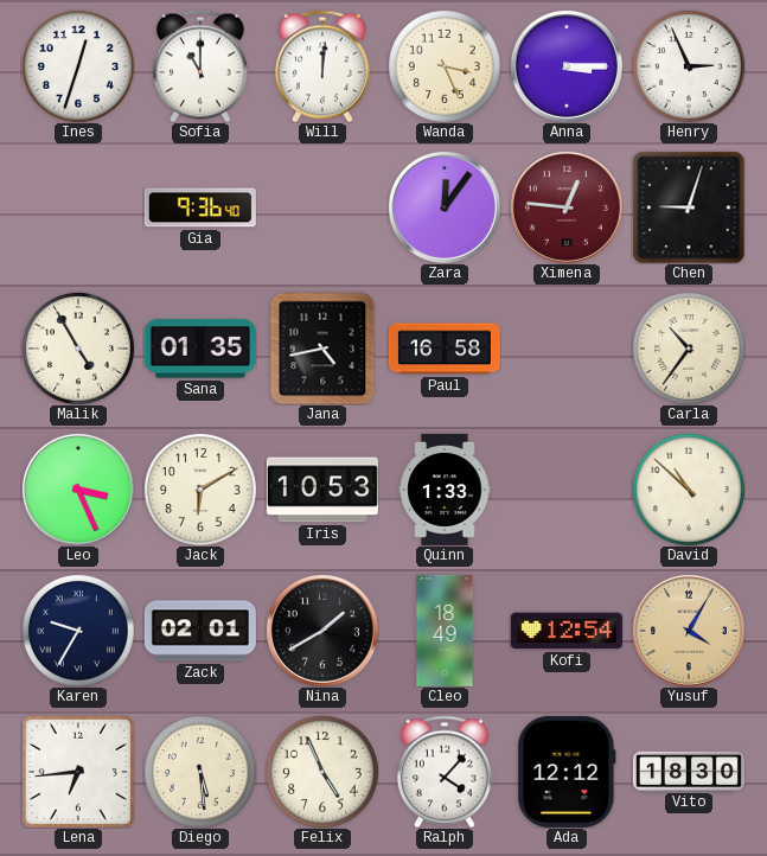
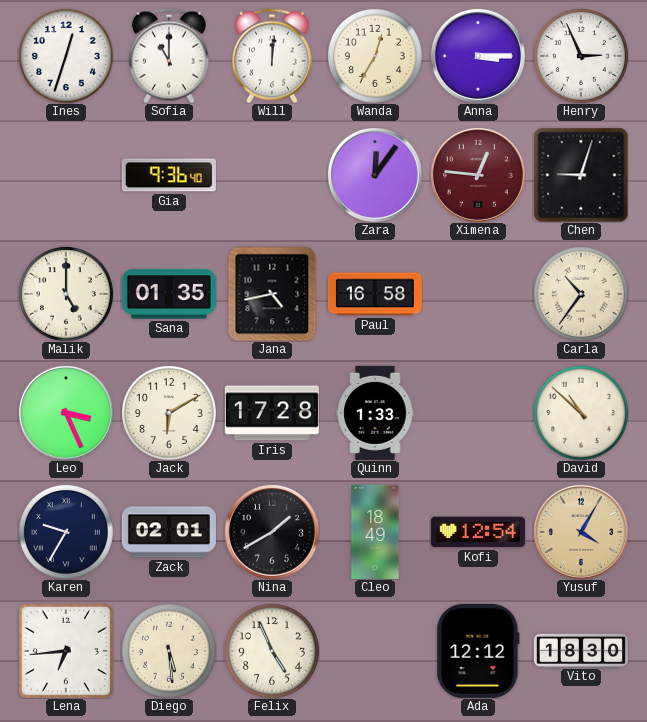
Wanda: 3:26 -> 12:35
Malik: 4:55 -> 5:00
Iris: 10:53 -> 17:28
Ralph: 4:07 -> none
